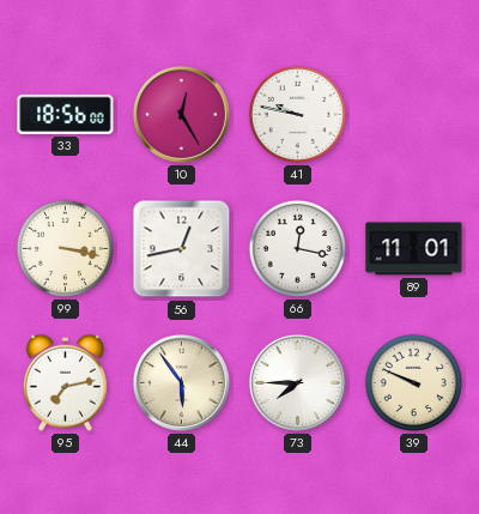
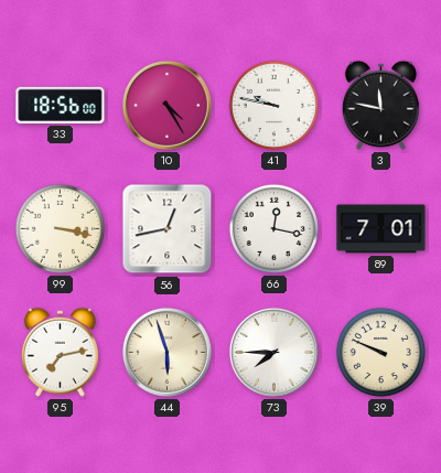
10: 12:25 -> 4:25
3: none -> 11:47
89: 11:01 -> 7:01
44: 5:54 -> 5:57
